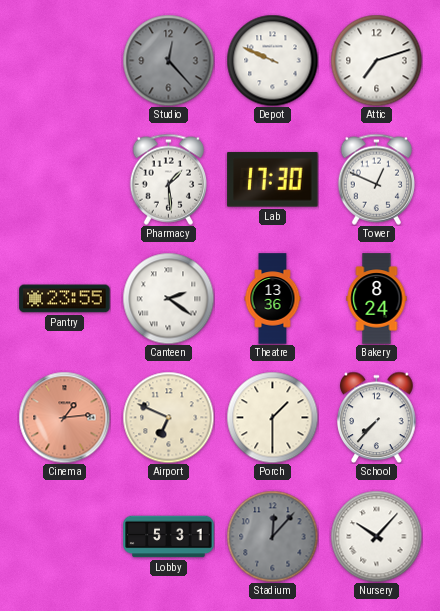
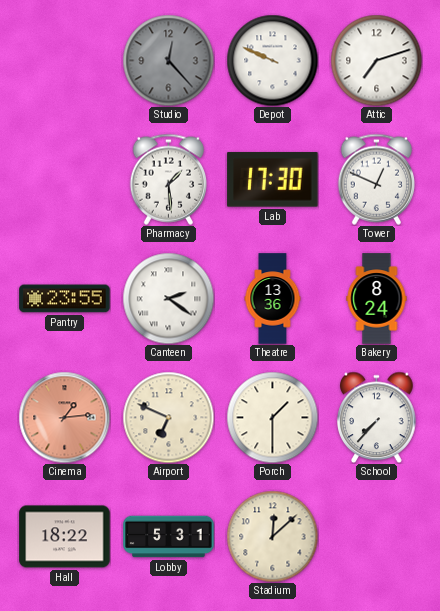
Hall: none -> 18:22
Stadium: 12:07 -> 12:08
Stadium dial: grey -> cream
Nursery: 10:07 -> none
